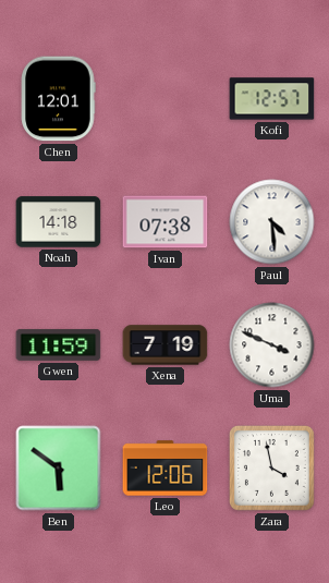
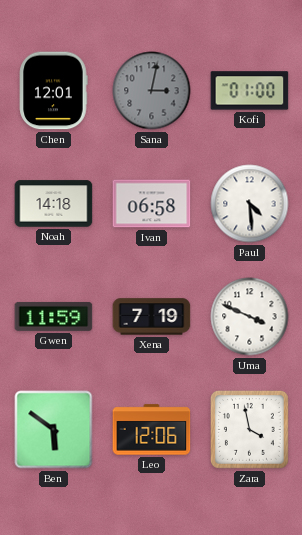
Sana: none -> 3:02
Kofi: 12:57 -> 01:00
Ivan: 07:38 -> 06:58
